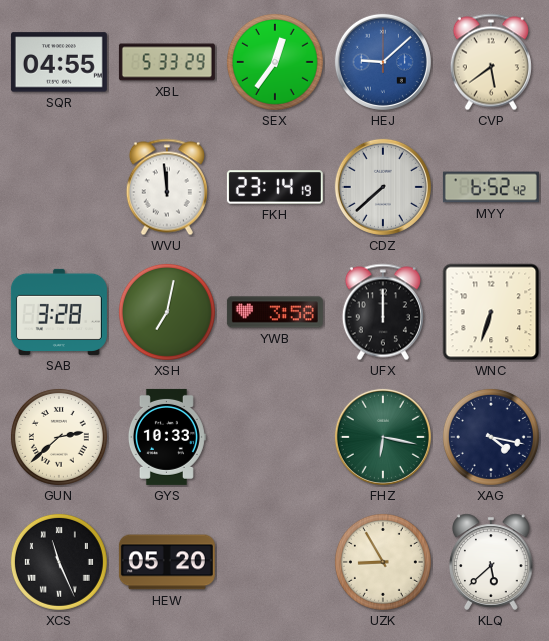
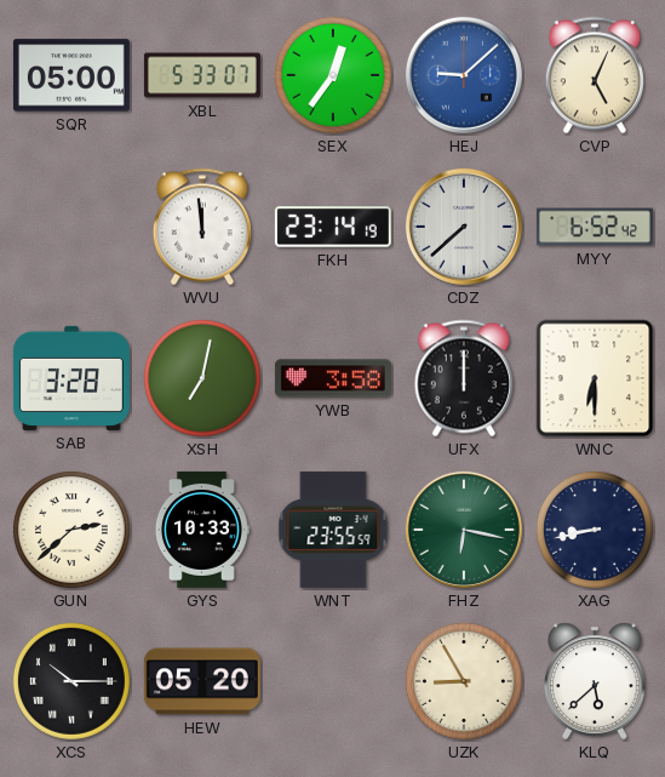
SQR: 04:55 -> 05:00
XBL: 5:33:29 -> 5:33:07
CVP: 5:39 -> 5:04
WNC: 6:33 -> 6:30
WNT: none -> 23:55
XAG: 4:17 -> 8:43
XCS: 11:26 -> 10:15
